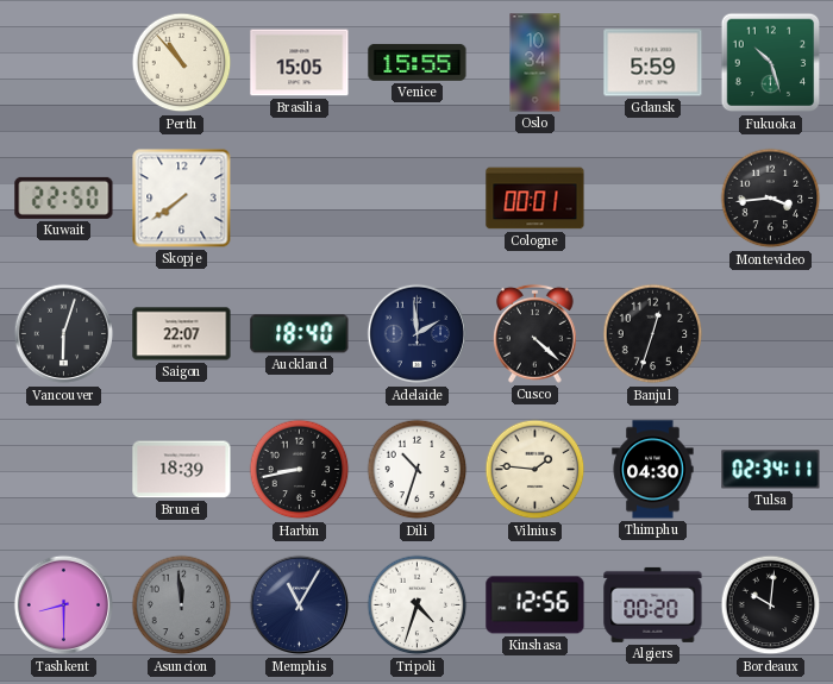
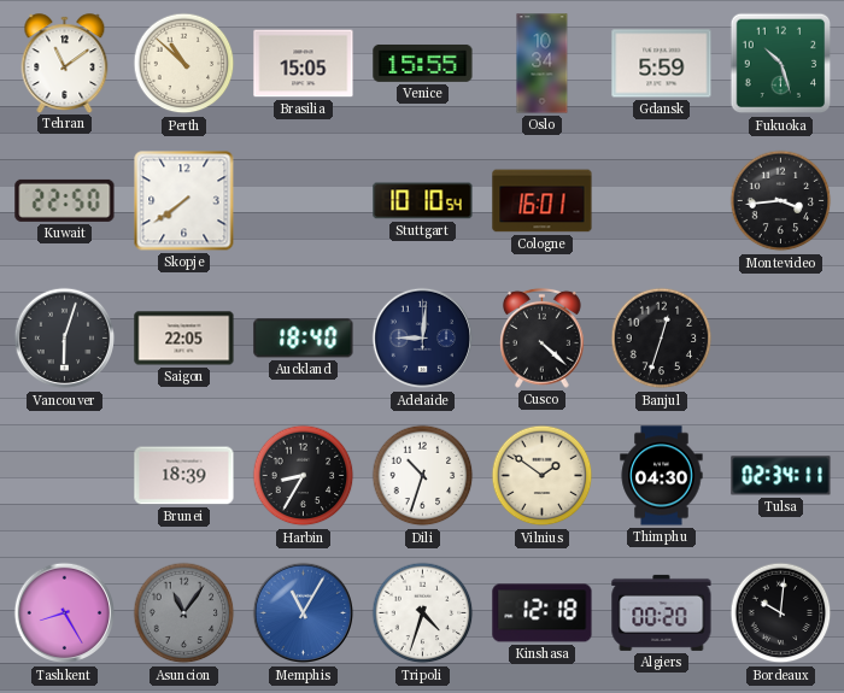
Tehran: none -> 11:09
Perth: 10:53 -> 10:52
Stuttgart: none -> 10:10
Cologne: 00:01 -> 16:01
Saigon: 22:07 -> 22:05
Adelaide: 1:59 -> 9:01
Harbin: 8:43 -> 8:35
Vilnius: 1:46 -> 1:51
Tashkent: 8:30 -> 8:25
Asuncion: 11:59 -> 11:06
Memphis dial: navy -> blue
Kinshasa: 12:56 -> 12:18
